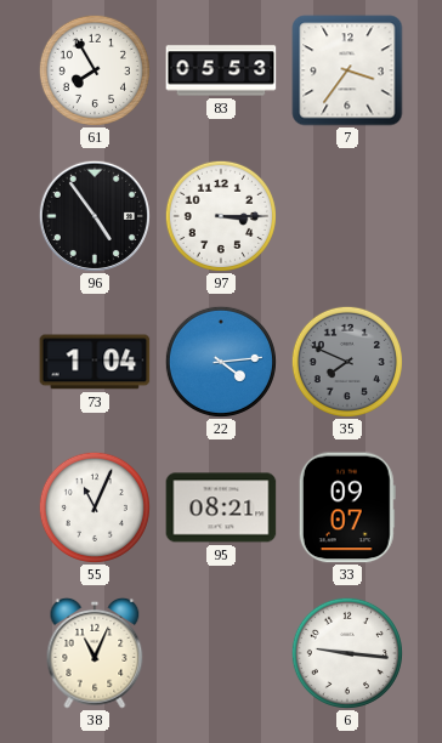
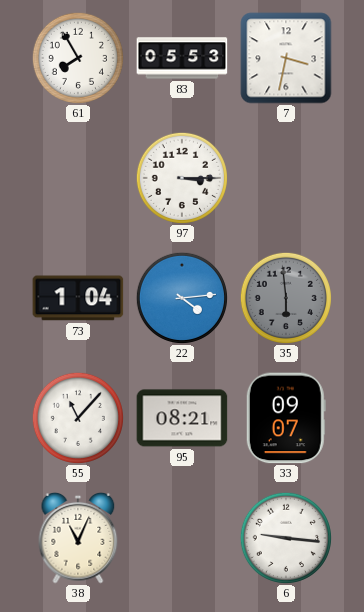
7: 3:36 -> 3:32
96: 4:54 -> none
35: 7:49 -> 5:59
55: 11:04 -> 11:07
